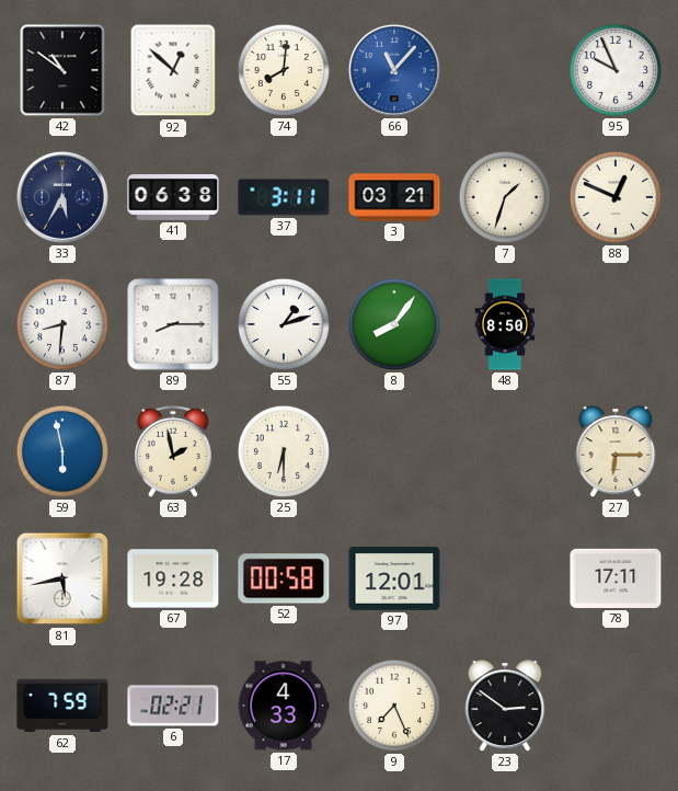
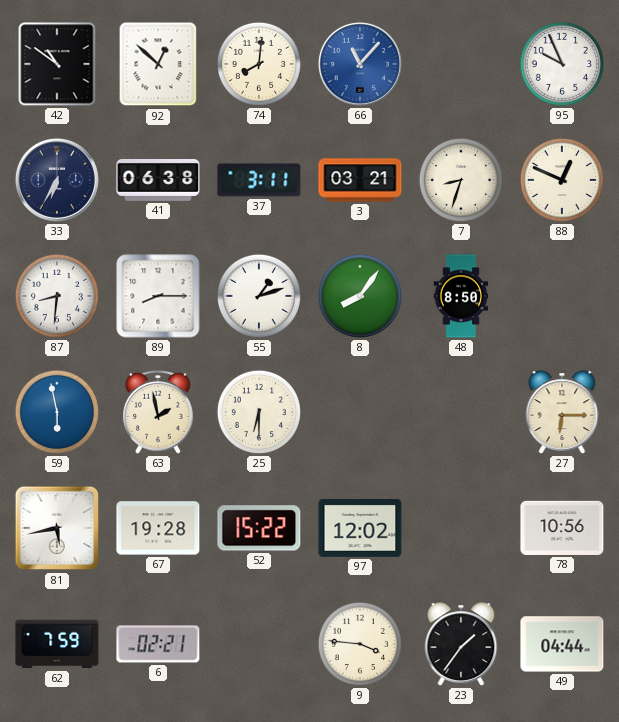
33: 5:35 -> 6:35
7: 1:33 -> 8:33
52: 00:58 -> 15:22
97: 12:01 -> 12:02
78: 17:11 -> 10:56
17: 4:33 -> none
9: 7:26 -> 3:46
23: 2:51 -> 1:36
49: none -> 04:44
